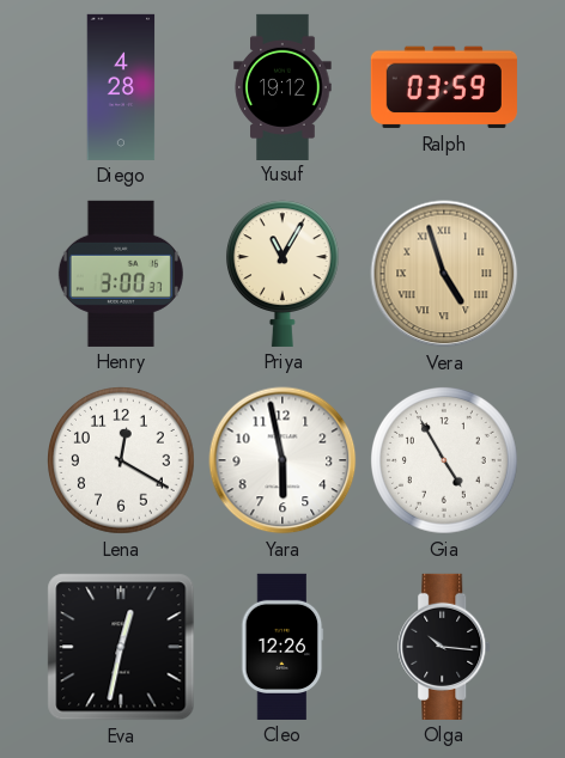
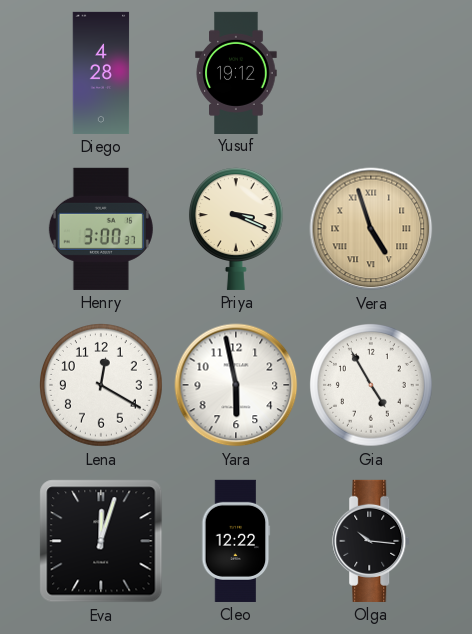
Ralph: 03:59 -> none
Priya: 11:05 -> 3:19
Eva: 12:32 -> 12:03
Cleo: 12:26 -> 12:22
